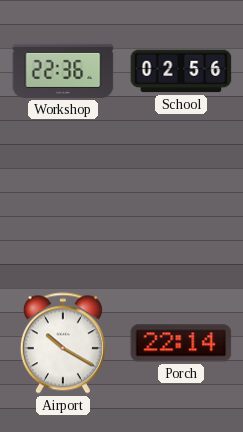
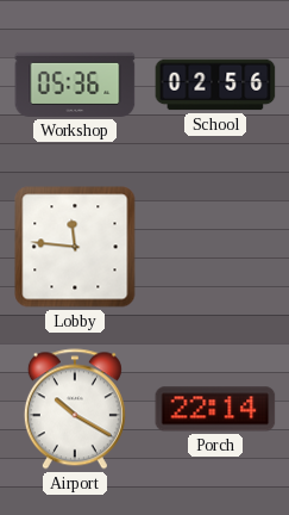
Workshop: 22:36 -> 05:36
Lobby: none -> 11:46
